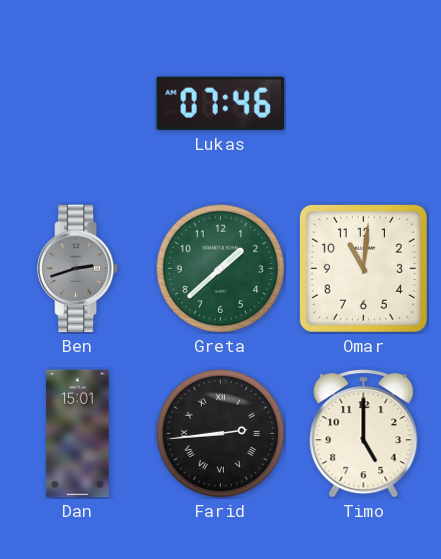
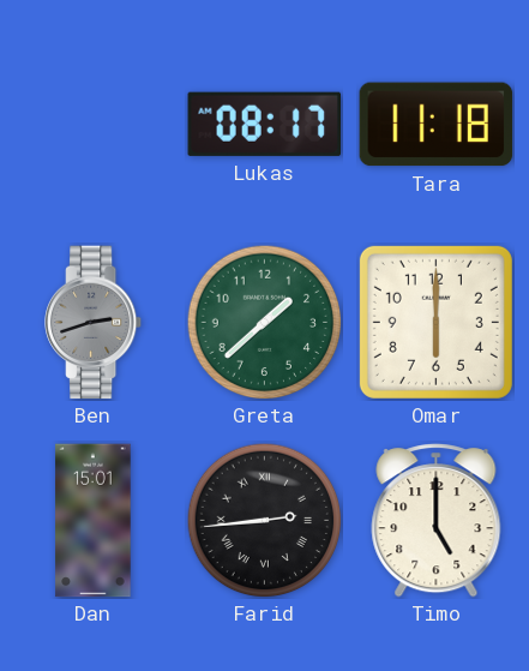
Lukas: 07:46 -> 08:17
Tara: none -> 11:18
Omar: 11:01 -> 6:00
